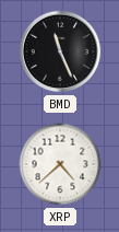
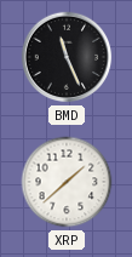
XRP: 4:38 -> 1:38
